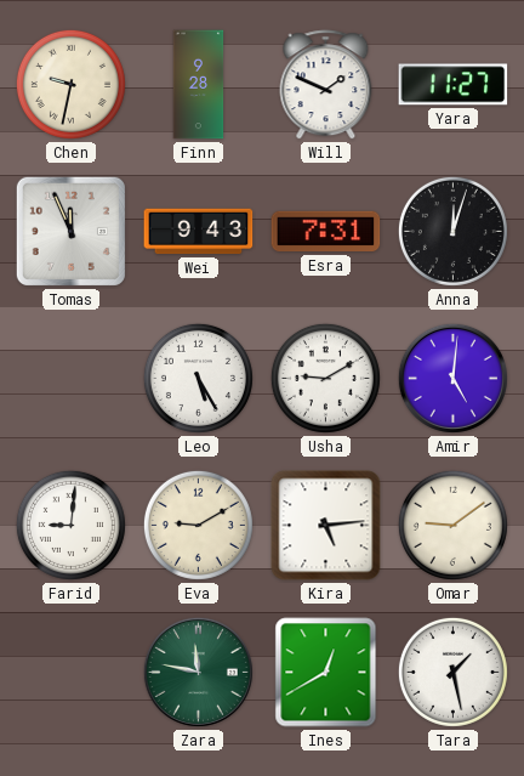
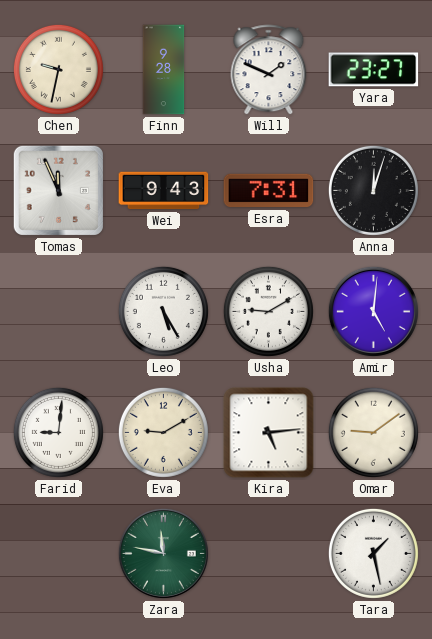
Yara: 11:27 -> 23:27
Ines: 12:40 -> none
